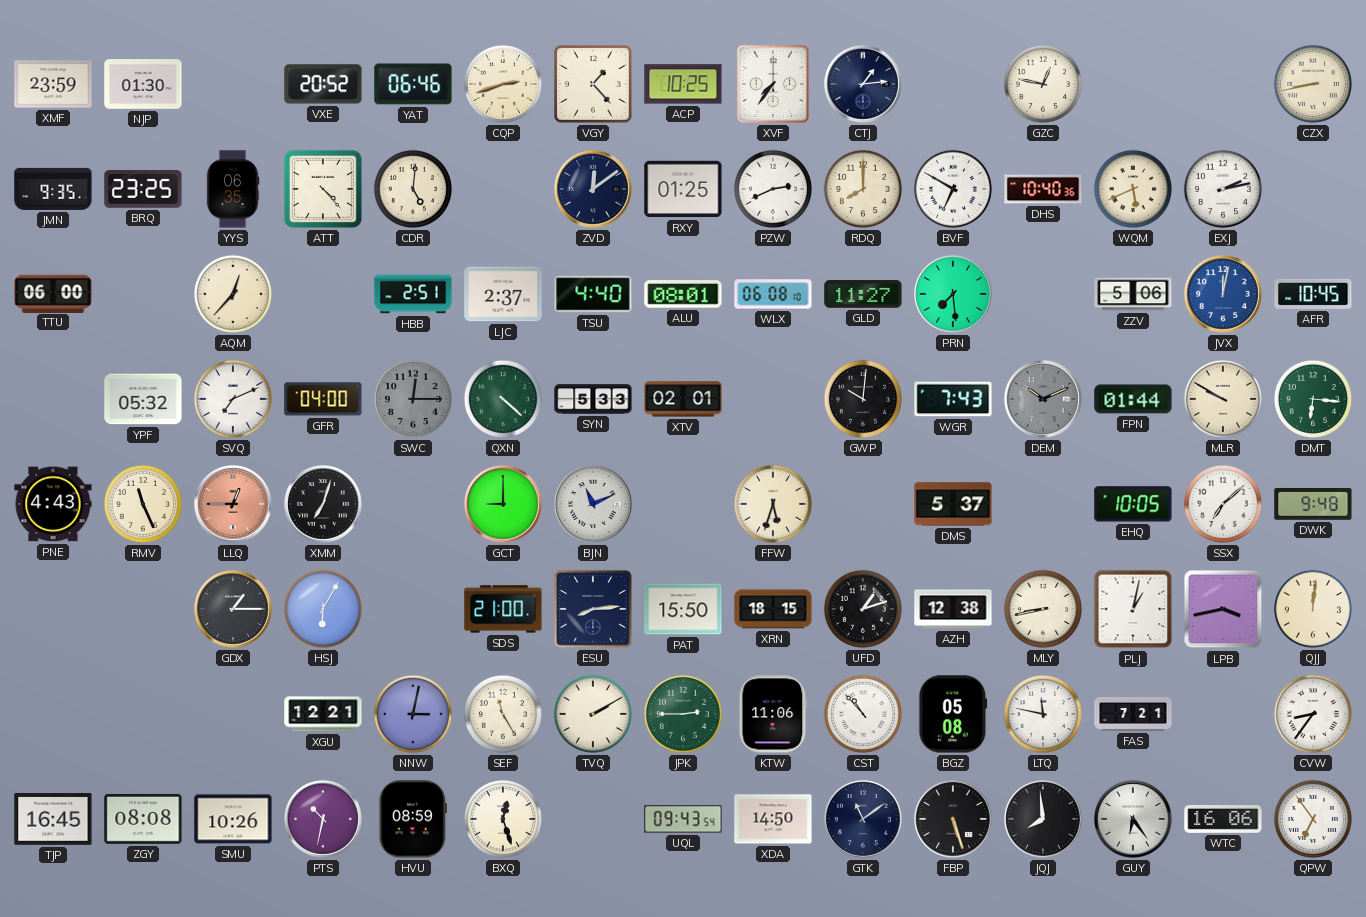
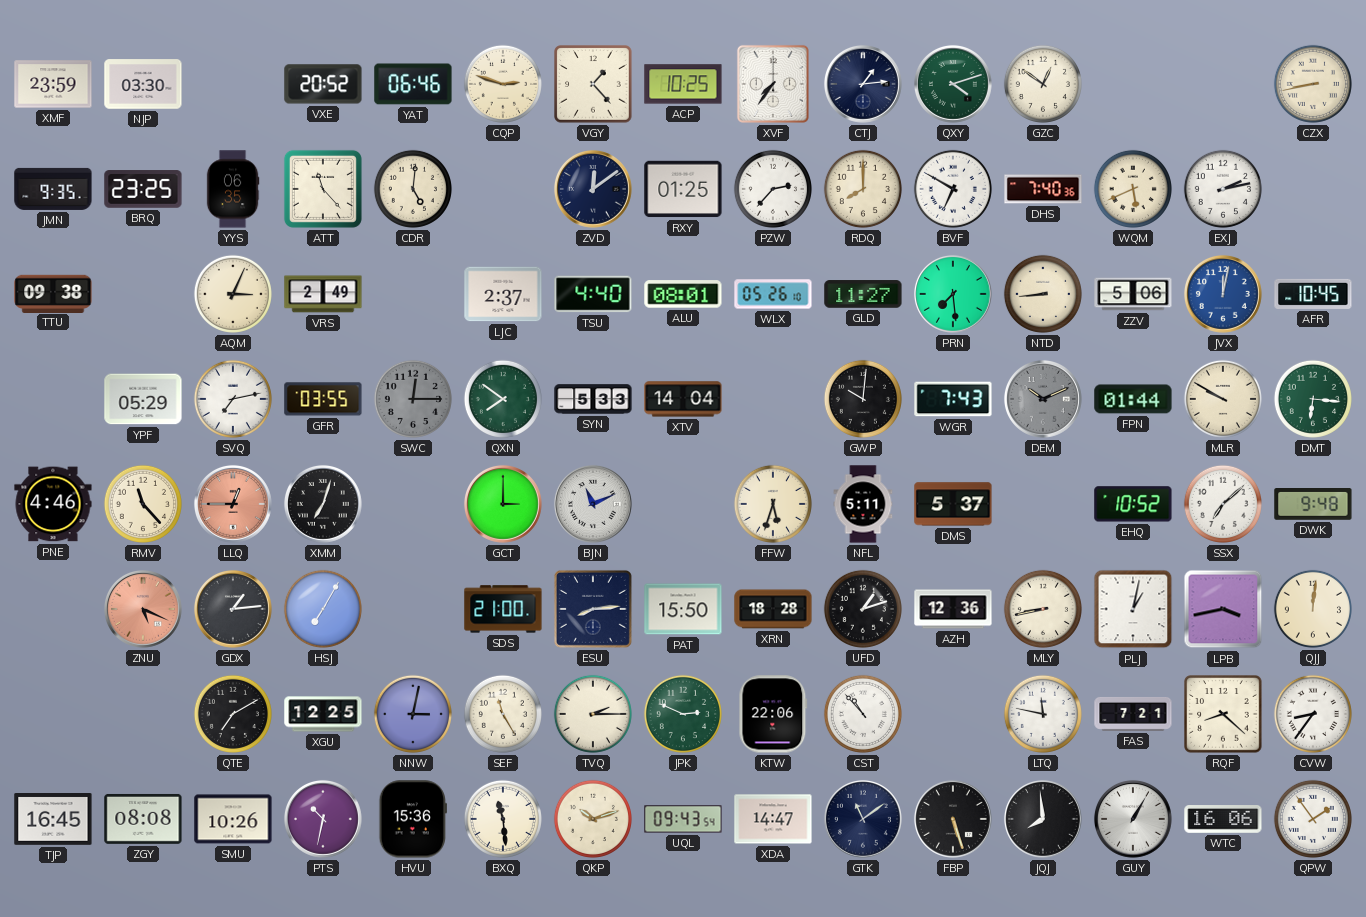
NJP: 01:30 -> 03:30
CQP: 2:42 -> 2:48
QXY: none -> 4:12
GZC: 12:47 -> 12:51
ATT: 4:23 -> 11:23
PZW: 2:41 -> 2:37
DHS: 10:40 -> 7:40
TTU: 06:00 -> 09:38
AQM: 12:37 -> 3:04
VRS: none -> 2:49
HBB: 2:51 -> none
WLX: 06:08 -> 05:26
NTD: none -> 8:44
YPF: 05:32 -> 05:29
SVQ: 7:11 -> 7:13
GFR: 04:00 -> 03:55
QXN: 4:22 -> 7:51
XTV: 02:01 -> 14:04
PNE: 4:43 -> 4:46
RMV: 11:26 -> 11:23
GCT: 9:00 -> 3:00
NFL: none -> 5:11
EHQ: 10:05 -> 10:52
ZNU: none -> 5:19
GDX: 1:15 -> 1:14
HSJ: 6:05 -> 7:05
XRN: 18:15 -> 18:28
AZH: 12:38 -> 12:36
QTE: none -> 7:10
XGU: 12:21 -> 12:25
TVQ: 2:10 -> 2:15
JPK: 2:45 -> 2:49
KTW: 11:06 -> 22:06
BGZ: 05:08 -> none
RQF: none -> 8:22
HVU: 08:59 -> 15:36
BXQ: 12:27 -> 11:29
QKP: none -> 10:12
XDA: 14:50 -> 14:47
GUY: 6:24 -> 1:05
QPW: 6:54 -> 1:54
